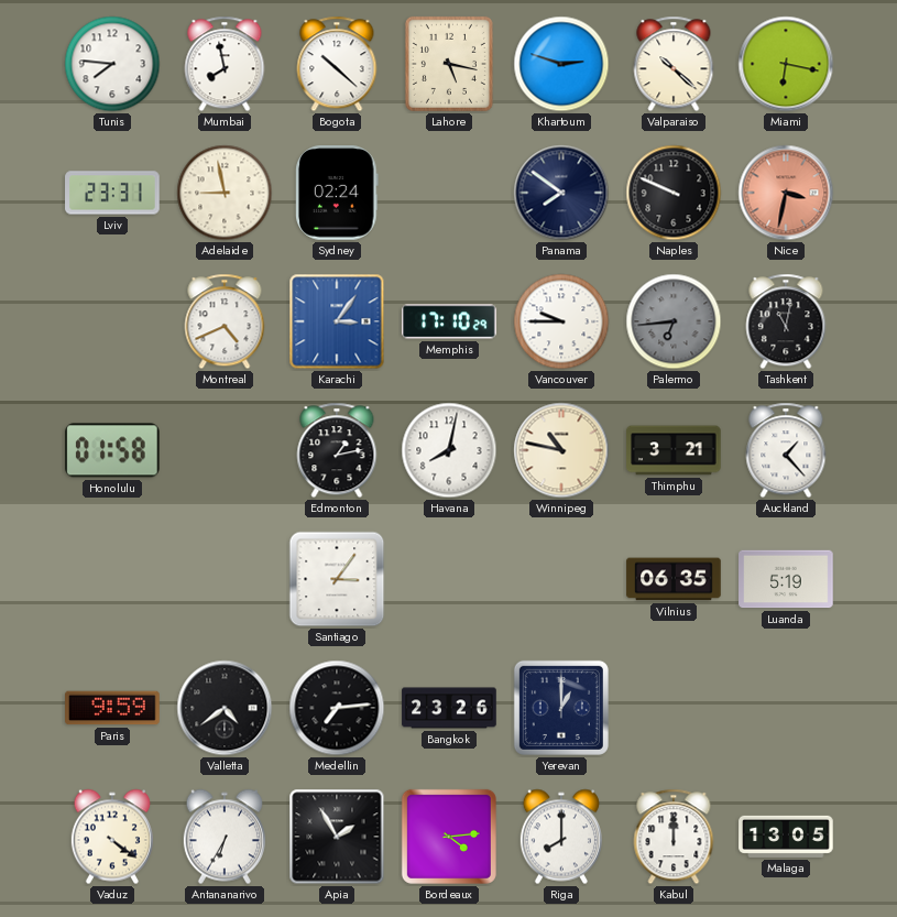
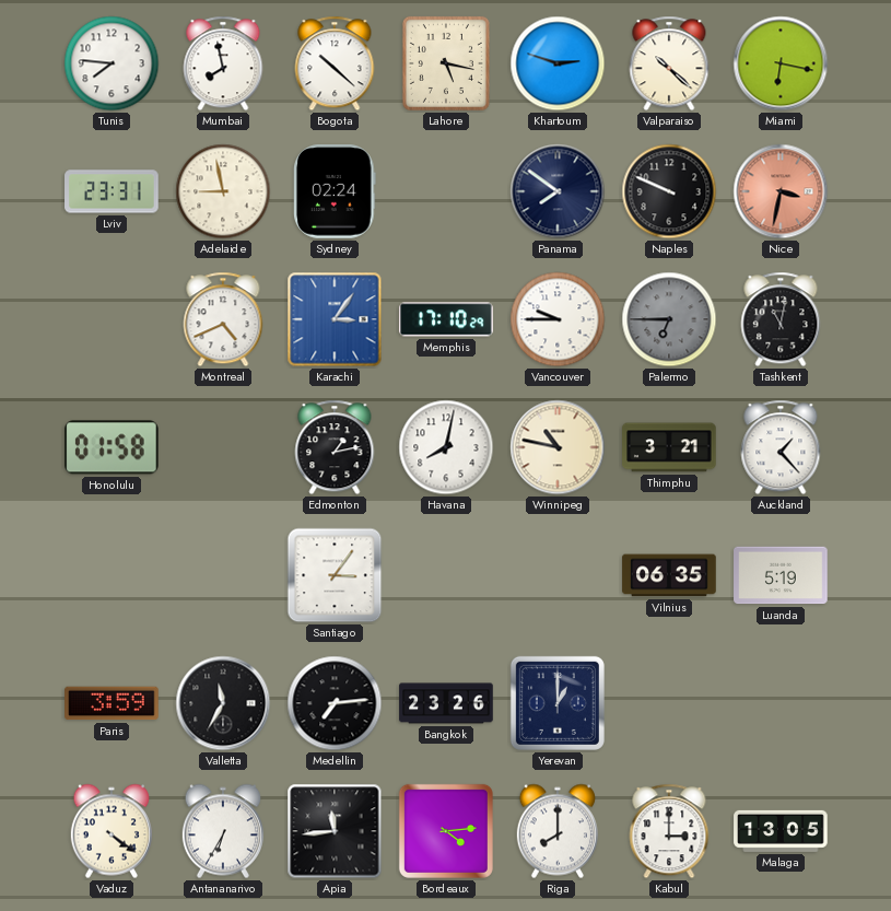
Palermo: 6:44 -> 6:45
Paris: 9:59 -> 3:59
Valletta: 4:39 -> 11:35
Apia: 1:55 -> 11:44
Kabul: 12:00 -> 3:00
